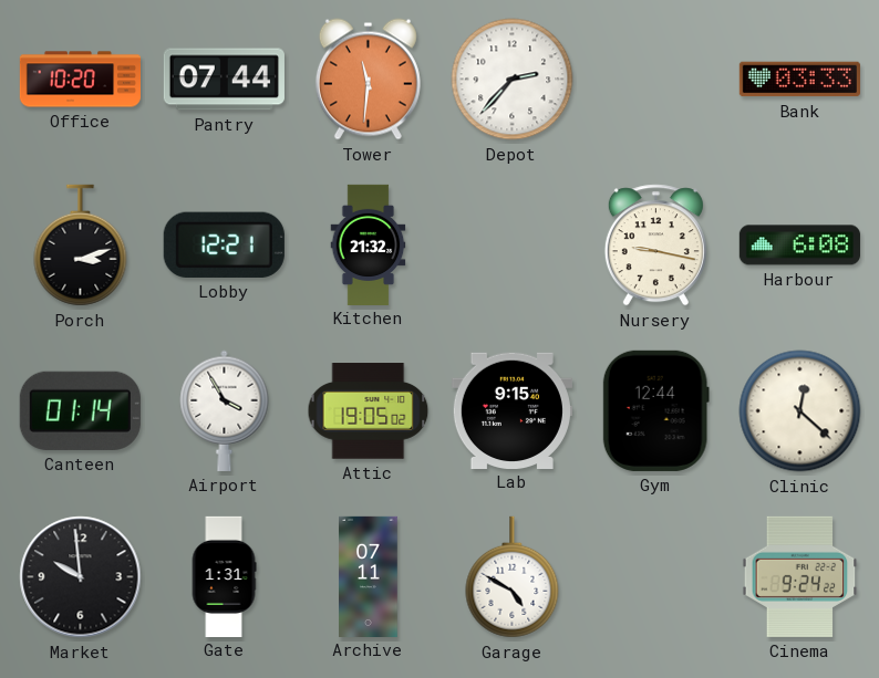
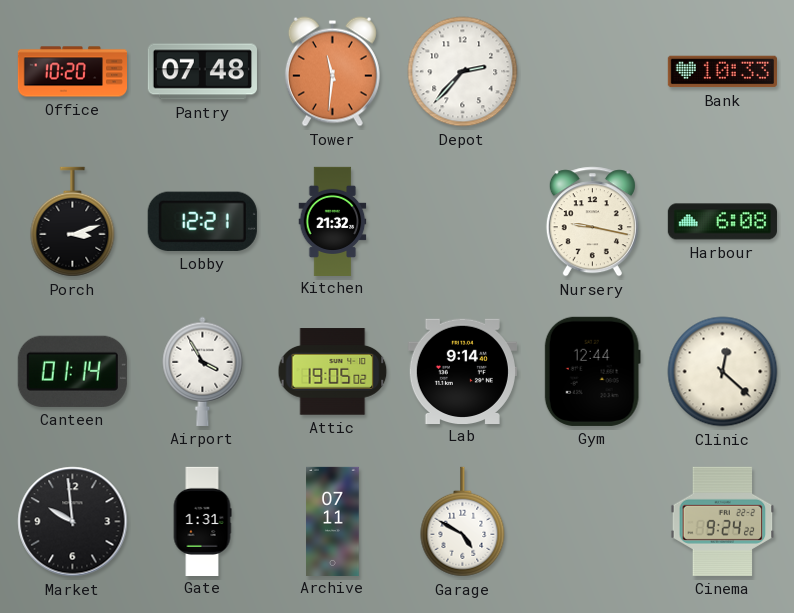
Pantry: 07:44 -> 07:48
Bank: 03:33 -> 10:33
Lab: 9:15 -> 9:14
